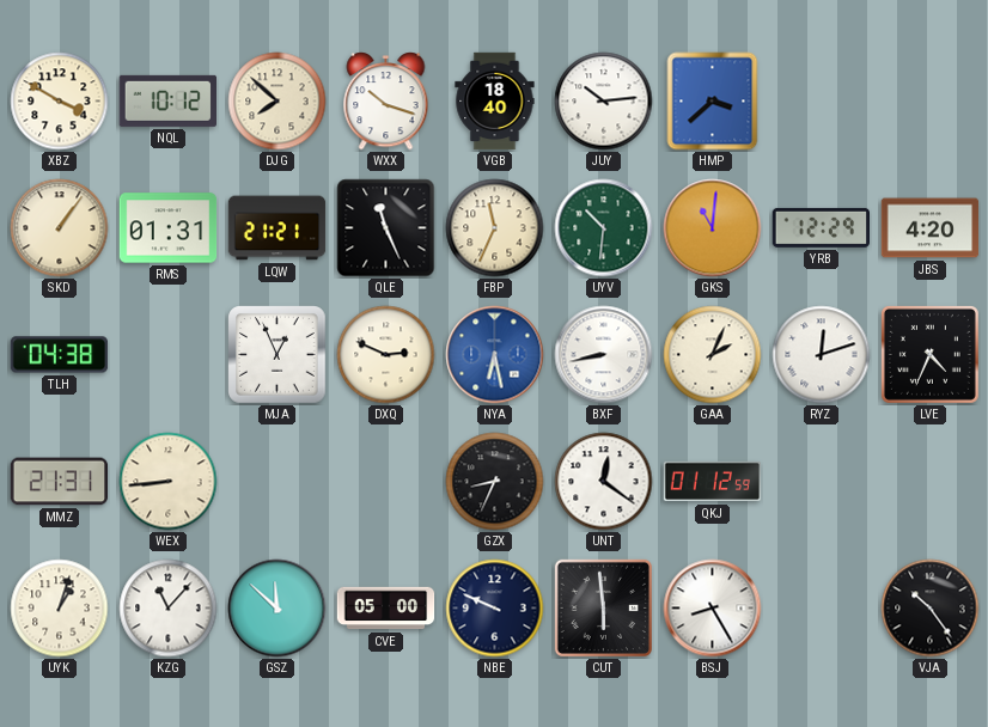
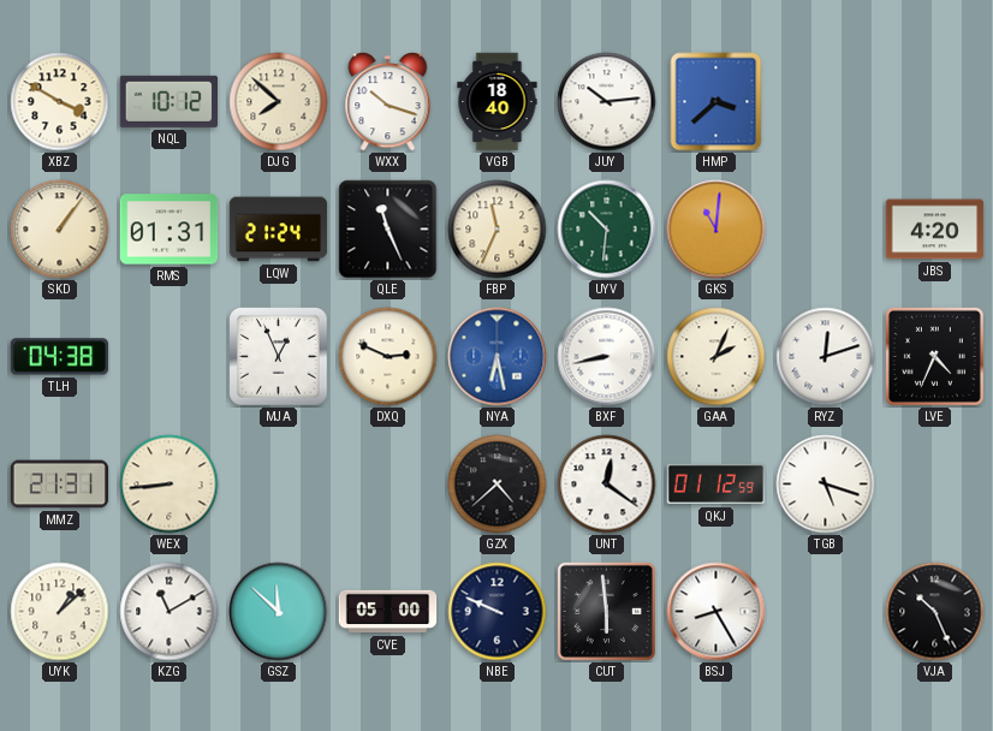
LQW: 21:21 -> 21:24
YRB: 12:29 -> none
GZX: 8:34 -> 4:38
TGB: none -> 5:18
UYK: 1:03 -> 1:08
KZG: 11:07 -> 11:10
VJA: 10:24 -> 10:26
